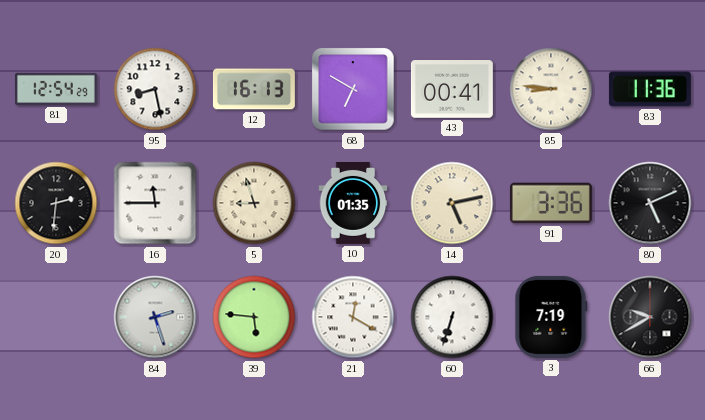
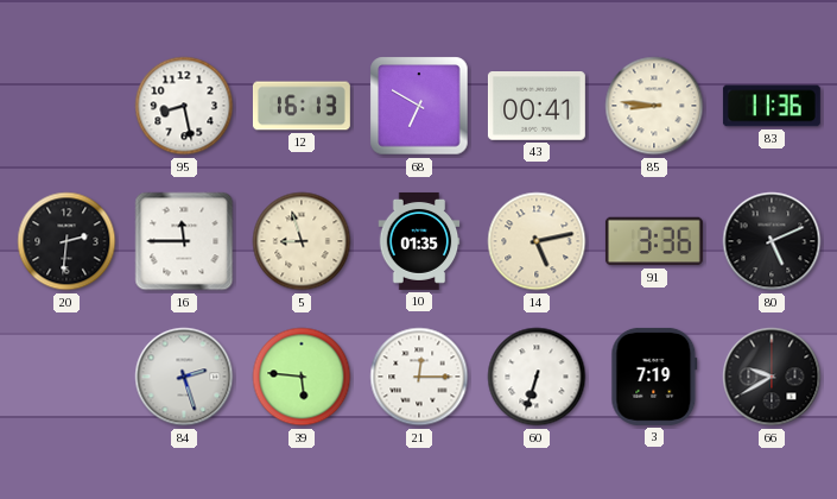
81: 12:54 -> none
21: 12:20 -> 12:15
